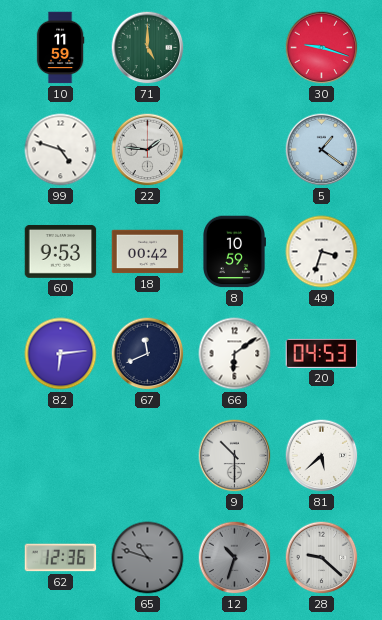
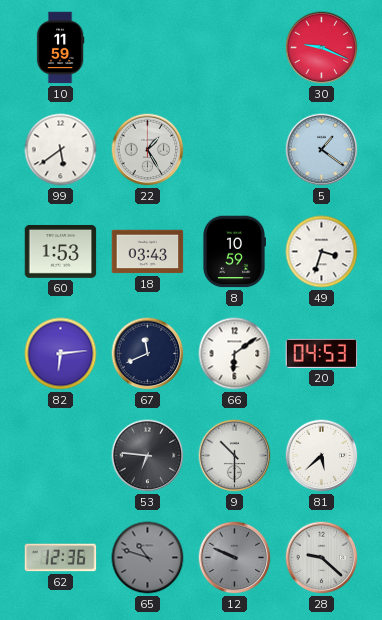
71: 5:00 -> none
30: 9:18 -> 9:19
99: 4:48 -> 5:39
22: 1:46 -> 1:25
60: 9:53 -> 1:53
18: 00:42 -> 03:43
53: none -> 6:46
12: 10:33 -> 9:49
